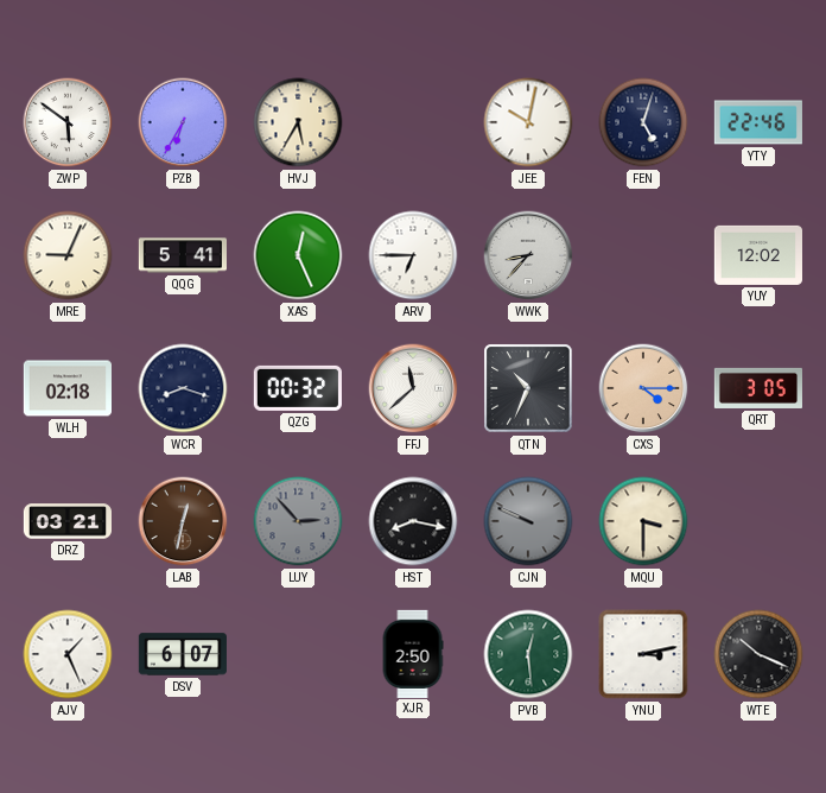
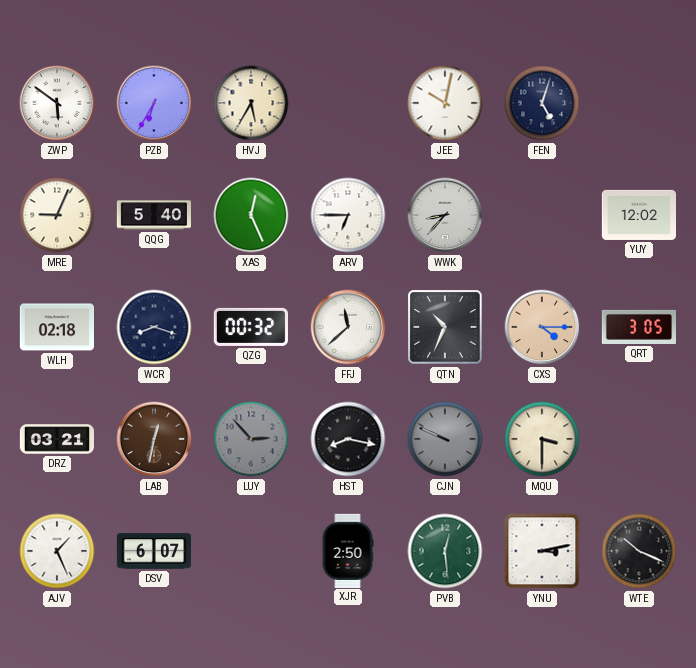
YTY: 22:46 -> none
QQG: 5:41 -> 5:40
